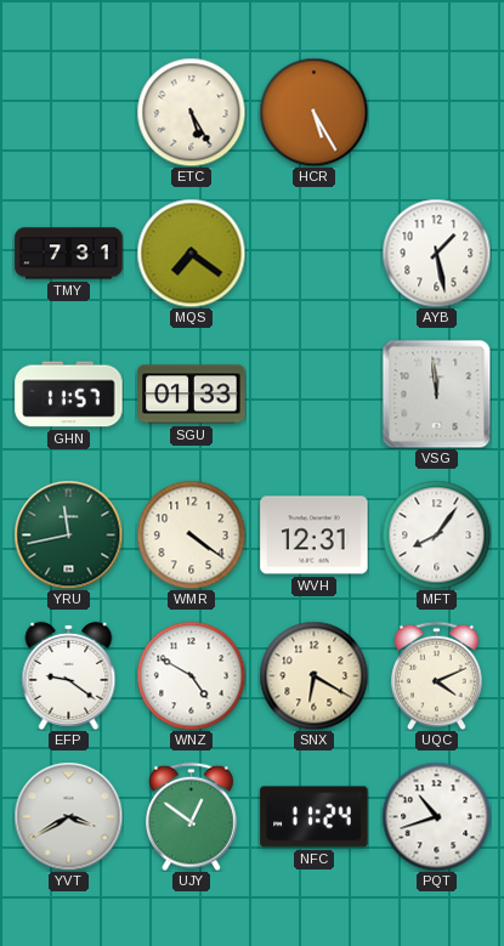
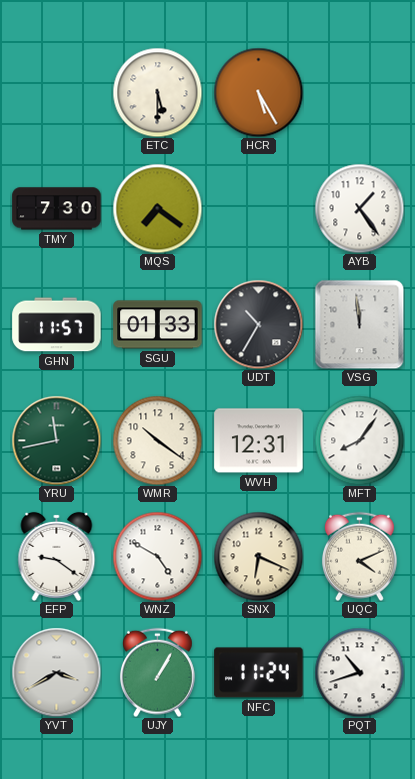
ETC: 5:25 -> 5:30
TMY: 7:31 -> 7:30
AYB: 1:28 -> 1:24
UDT: none -> 10:35
WMR: 4:21 -> 10:21
SNX: 6:20 -> 6:19
UJY: 12:51 -> 1:05
